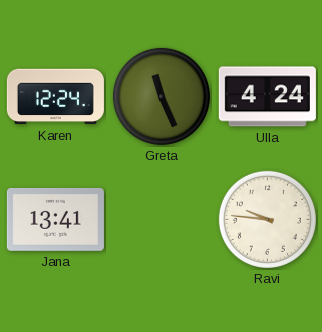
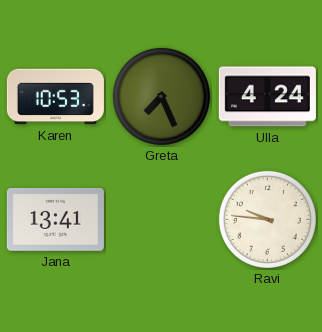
Karen: 12:24 -> 10:53
Greta: 11:26 -> 7:26
